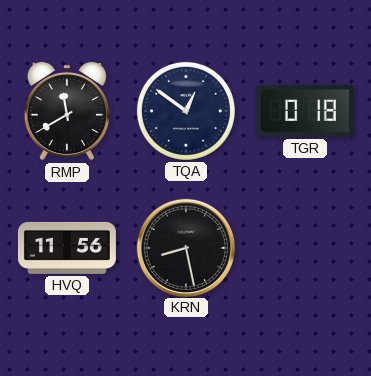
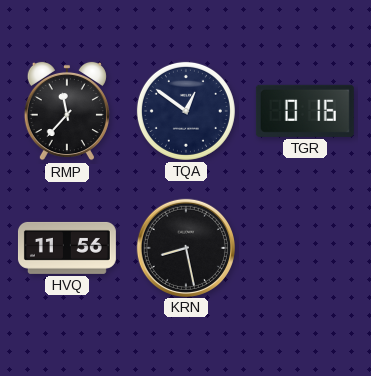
RMP: 11:40 -> 11:37
TGR: 0:18 -> 0:16
